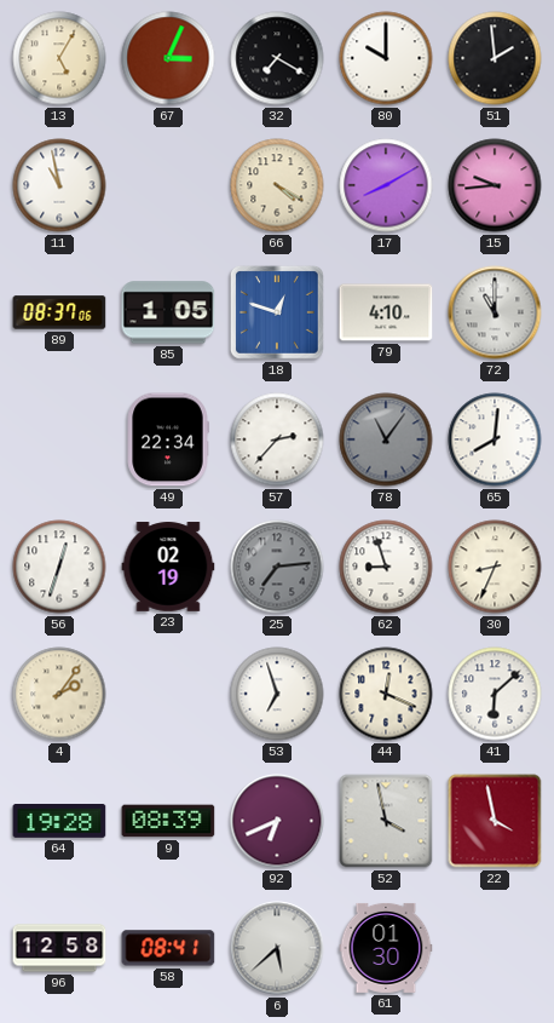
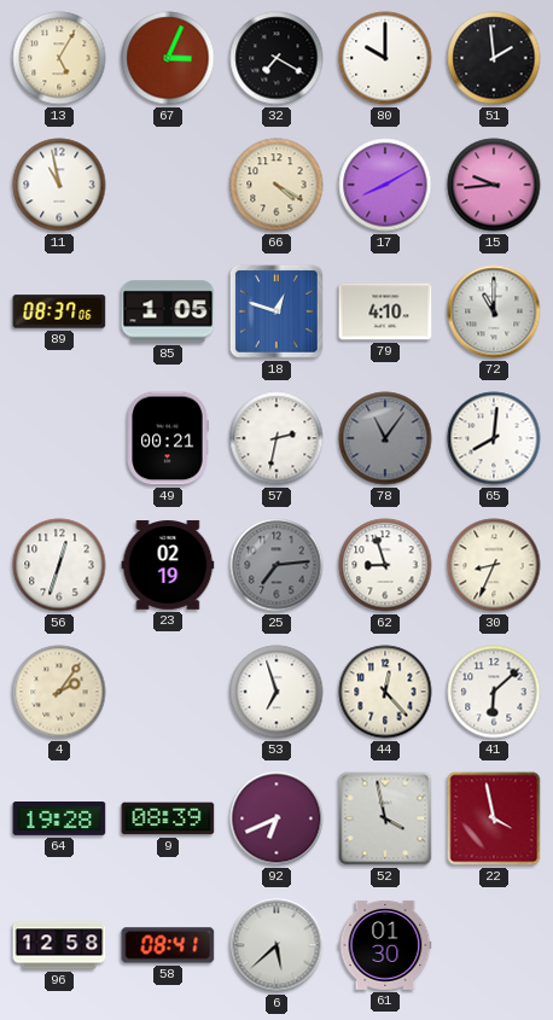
49: 22:34 -> 00:21
57: 2:37 -> 2:32
44: 12:19 -> 12:23
